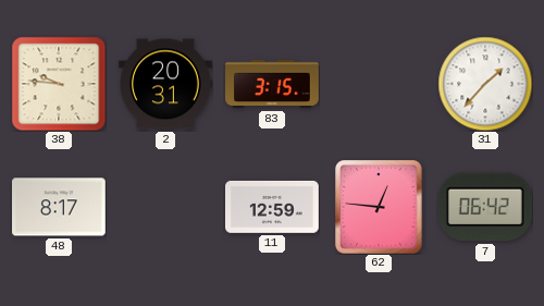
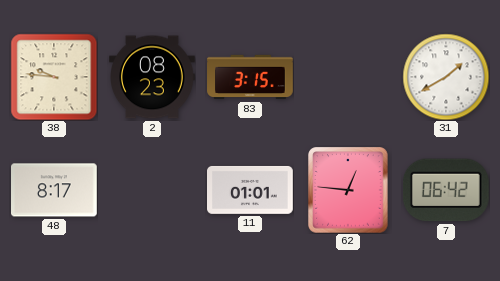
2: 20:31 -> 08:23
31: 1:37 -> 1:40
11: 12:59 -> 01:01
